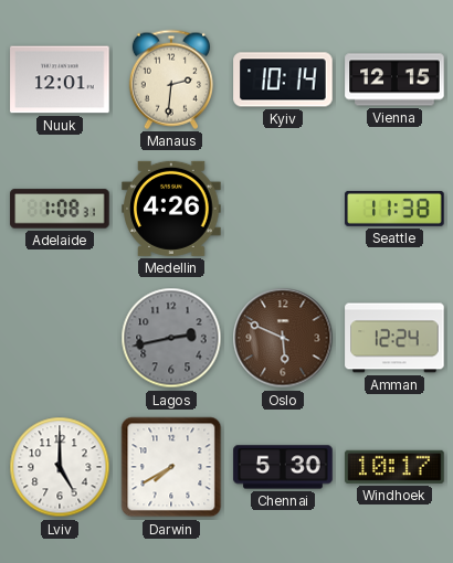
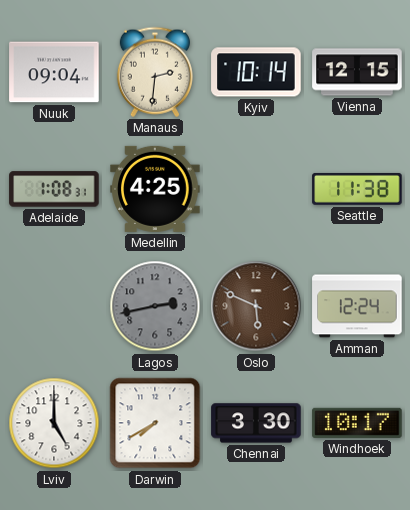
Nuuk: 12:01 -> 09:04
Medellin: 4:26 -> 4:25
Chennai: 5:30 -> 3:30
